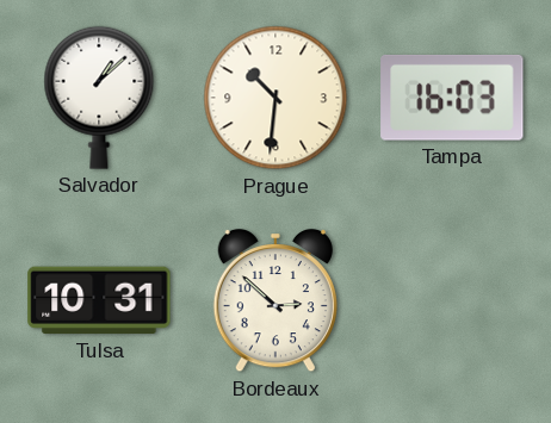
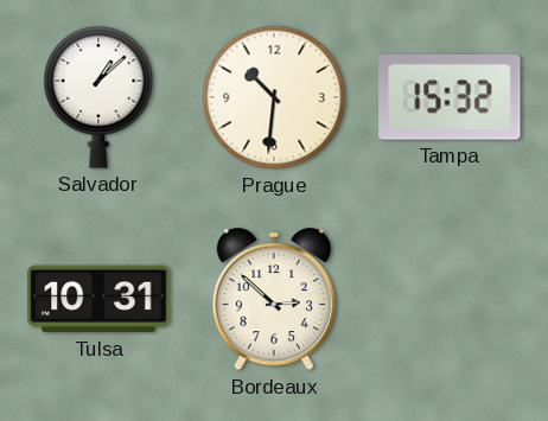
Tampa: 16:03 -> 15:32
